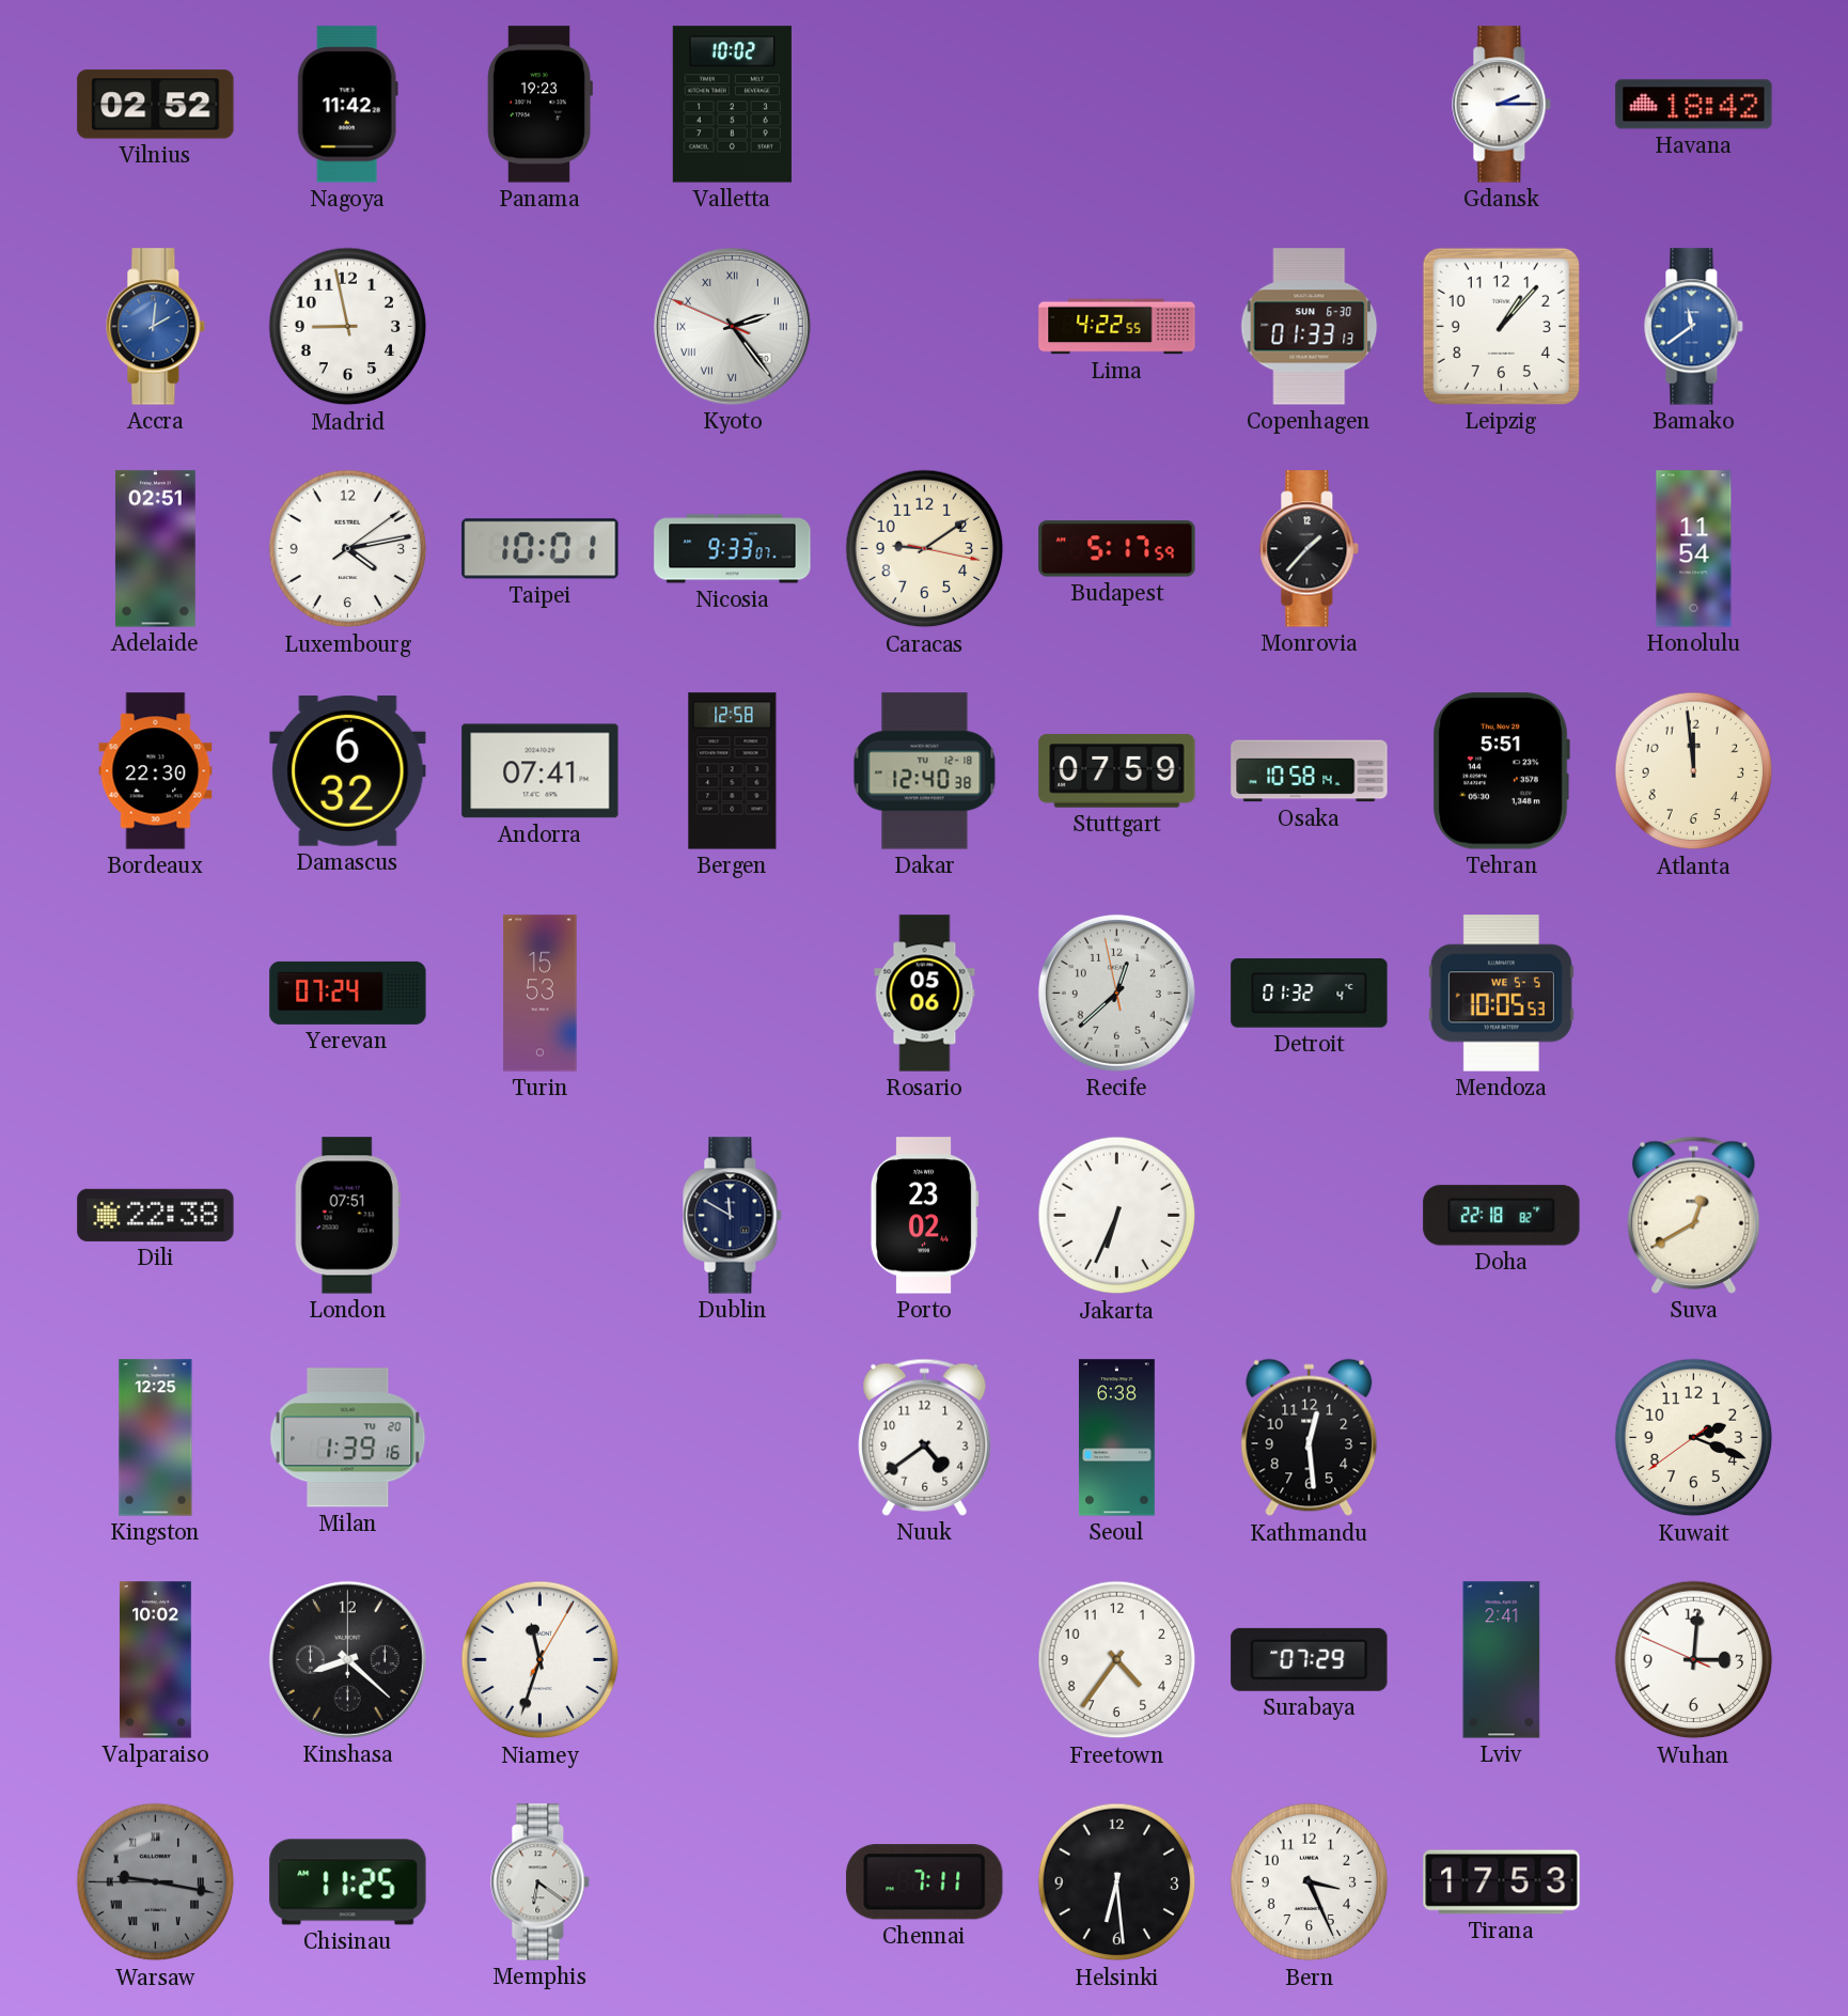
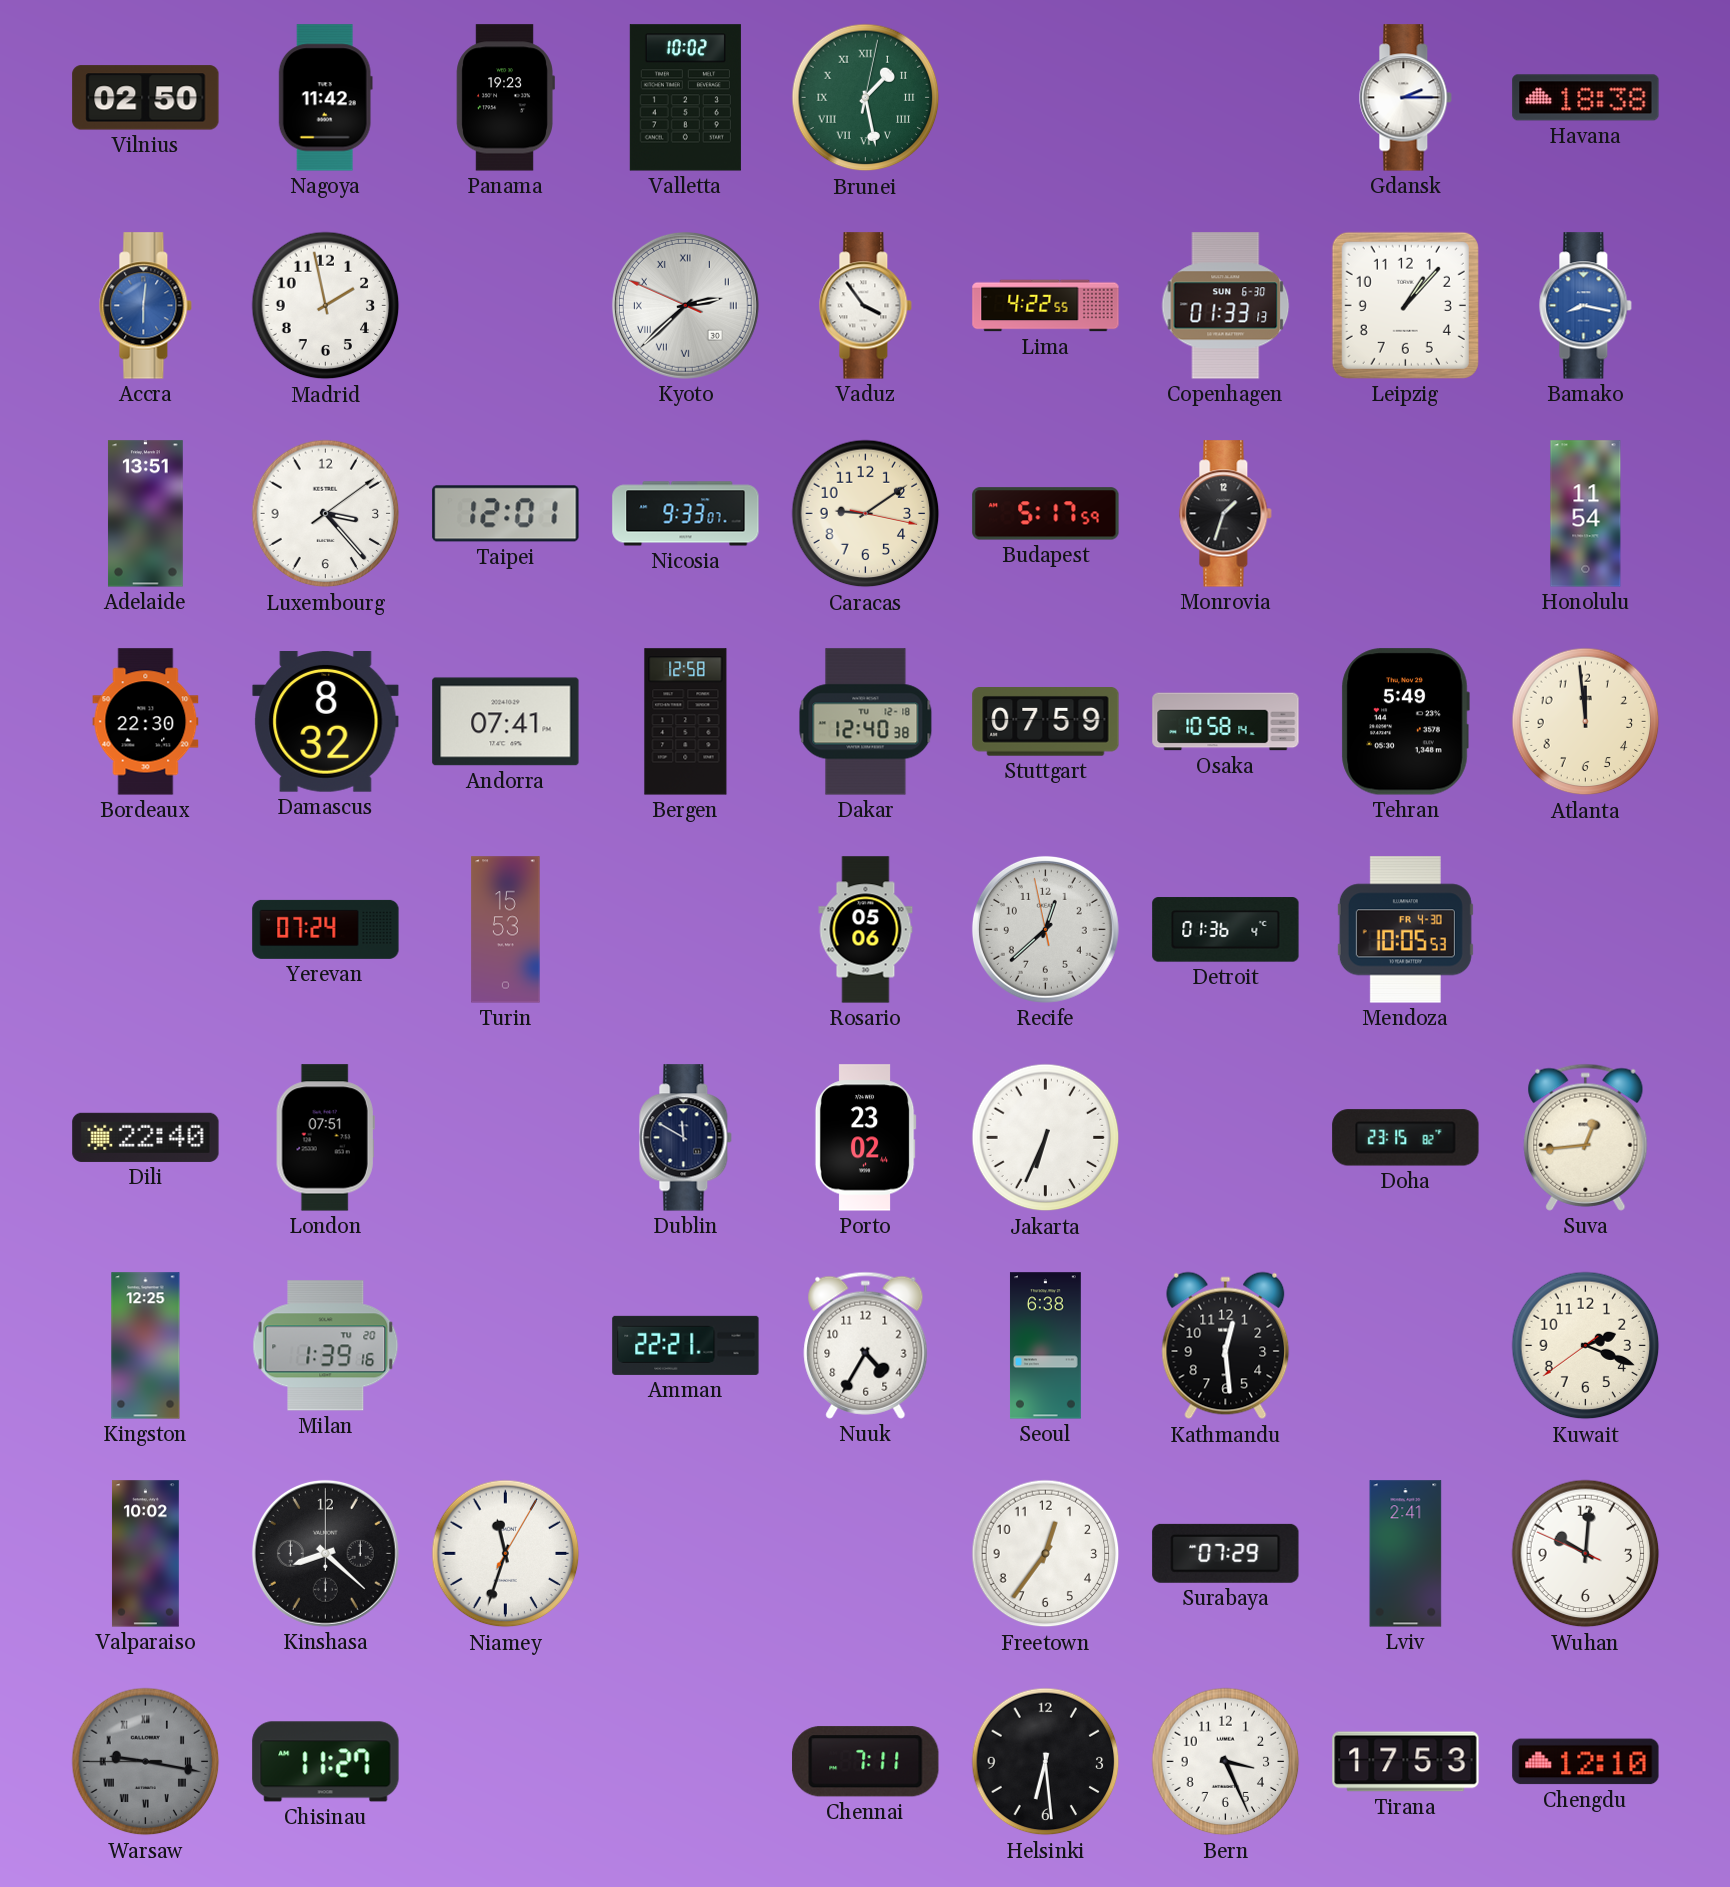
Vilnius: 02:52 -> 02:50
Brunei: none -> 1:28
Havana: 18:42 -> 18:38
Accra: 2:01 -> 6:01
Madrid: 8:58 -> 1:58
Kyoto: 2:23 -> 2:37
Vaduz: none -> 3:54
Bamako: 11:39 -> 8:17
Adelaide: 02:51 -> 13:51
Luxembourg: 4:13 -> 3:23
Taipei: 10:01 -> 12:01
Monrovia: 1:37 -> 1:33
Damascus: 6:32 -> 8:32
Tehran: 5:51 -> 5:49
Detroit: 01:32 -> 01:36
Mendoza date: WE 5-5 -> FR 4-30
Dili: 22:38 -> 22:40
Doha: 22:18 -> 23:15
Suva: 12:40 -> 12:44
Amman: none -> 22:21
Nuuk: 4:39 -> 4:35
Freetown: 4:36 -> 12:36
Wuhan: 3:00 -> 10:00
Chisinau: 11:25 -> 11:27
Memphis: 6:21 -> none
Chengdu: none -> 12:10
